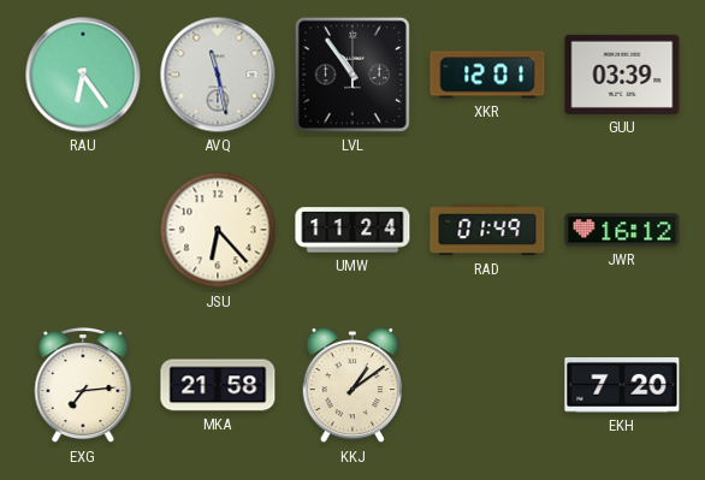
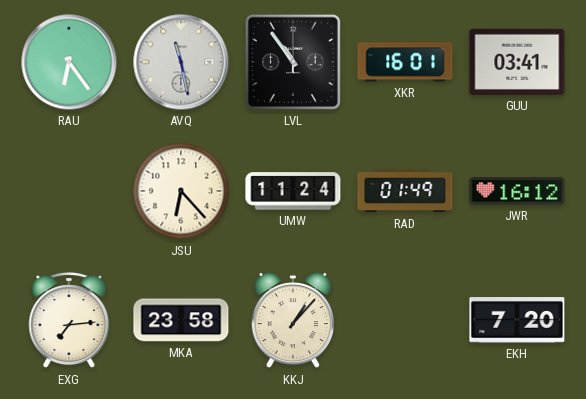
XKR: 12:01 -> 16:01
GUU: 03:39 -> 03:41
MKA: 21:58 -> 23:58
KKJ: 1:09 -> 1:07
